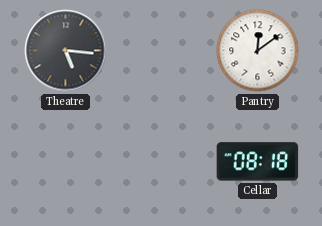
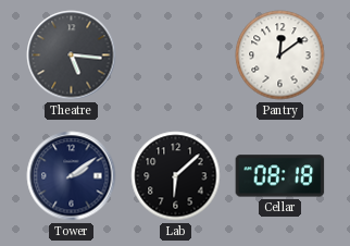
Tower: none -> 2:09
Lab: none -> 6:08
